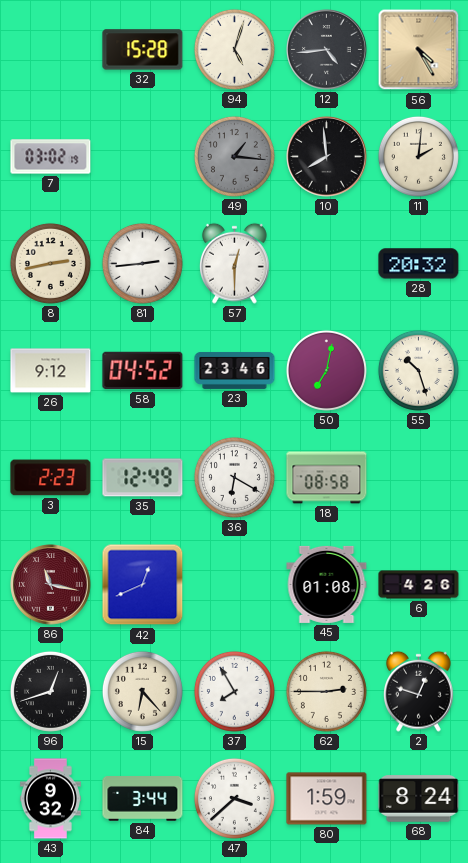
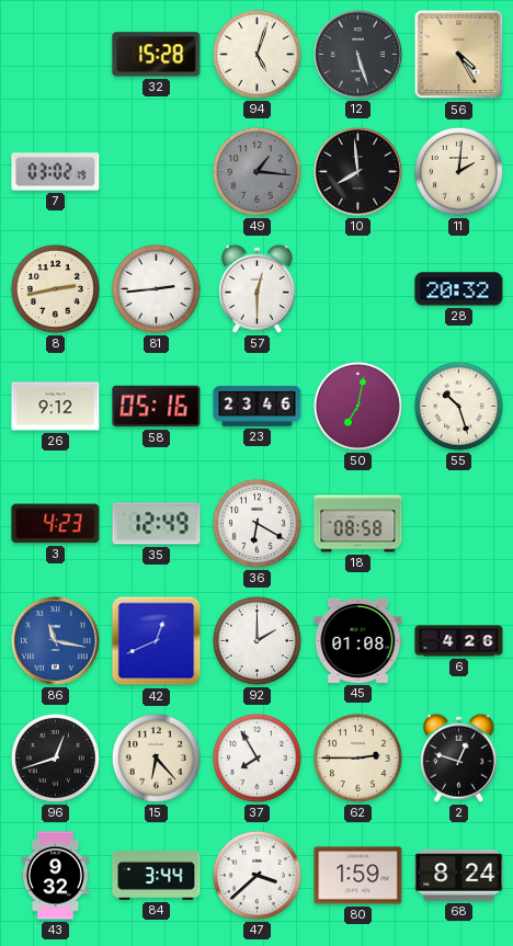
12: 4:44 -> 5:27
58: 04:52 -> 05:16
3: 2:23 -> 4:23
86 dial: burgundy -> blue
92: none -> 2:00
